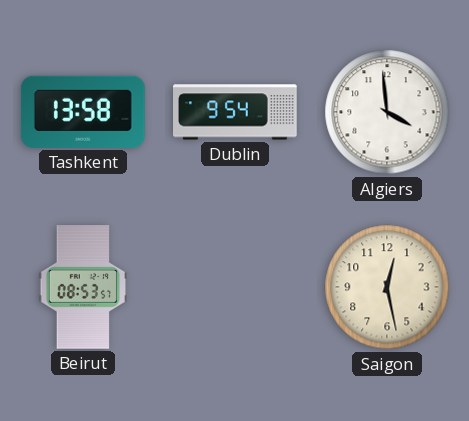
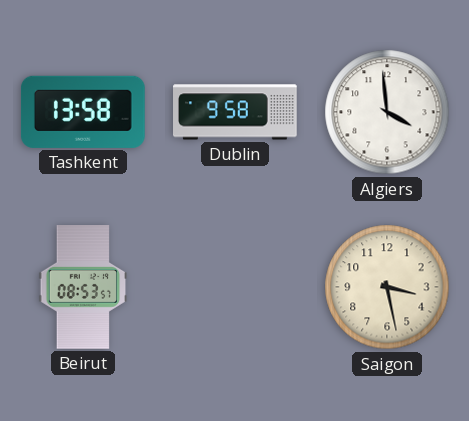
Dublin: 9:54 -> 9:58
Saigon: 12:28 -> 3:28
